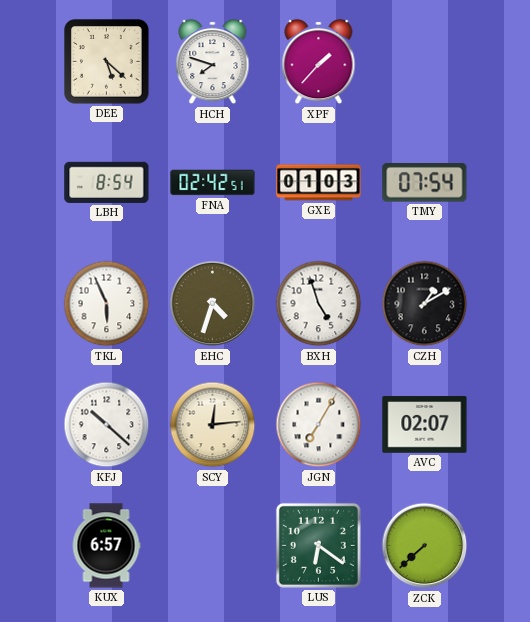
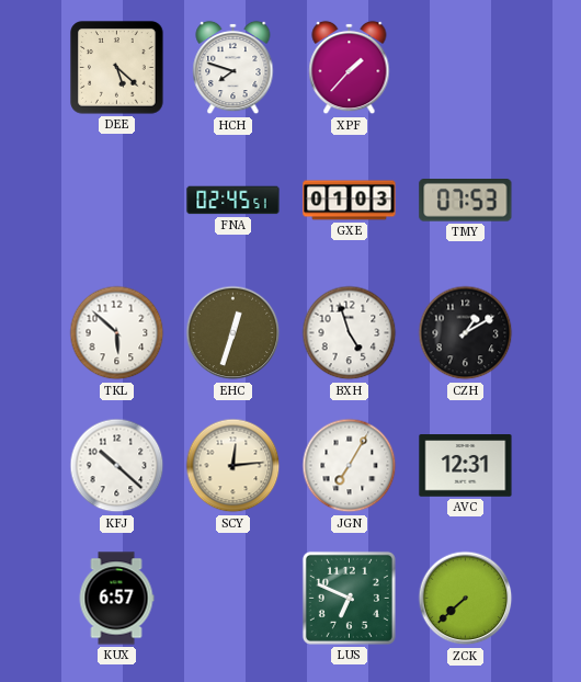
LBH: 8:54 -> none
FNA: 02:42 -> 02:45
TMY: 07:54 -> 07:53
TKL: 5:56 -> 5:52
EHC: 4:33 -> 12:33
AVC: 02:07 -> 12:31
LUS: 6:21 -> 6:49
